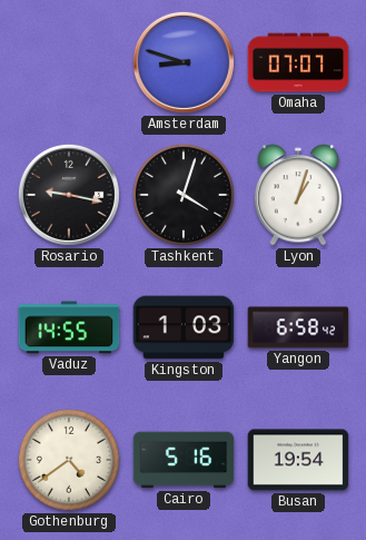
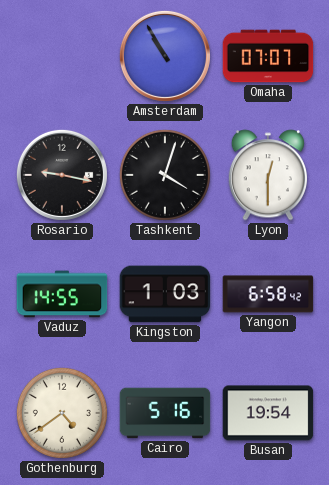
Amsterdam: 8:48 -> 10:55
Lyon: 1:03 -> 12:30
